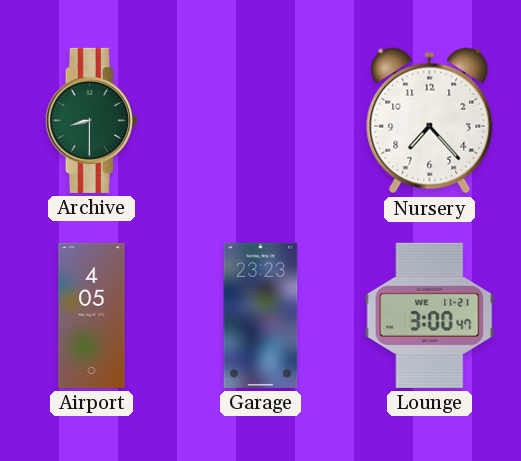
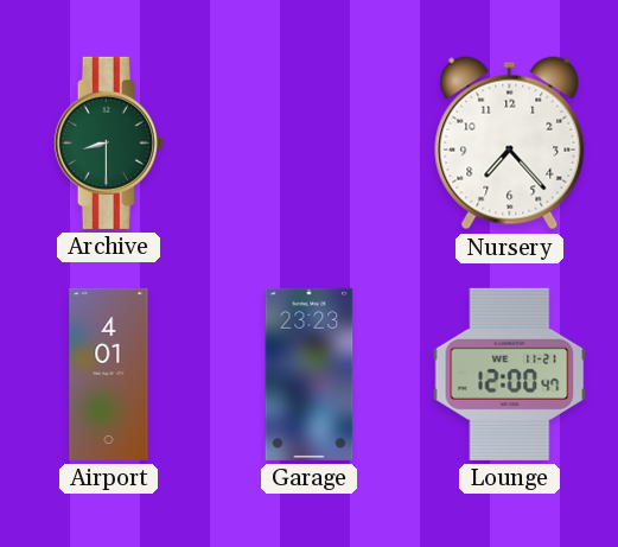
Airport: 4:05 -> 4:01
Lounge: 3:00 -> 12:00
